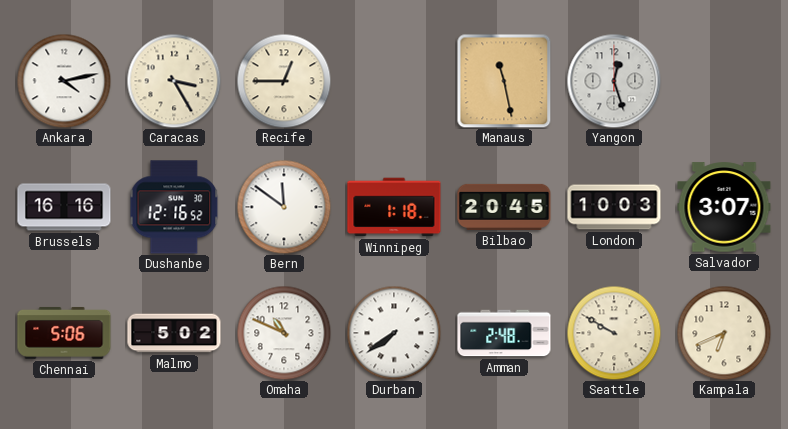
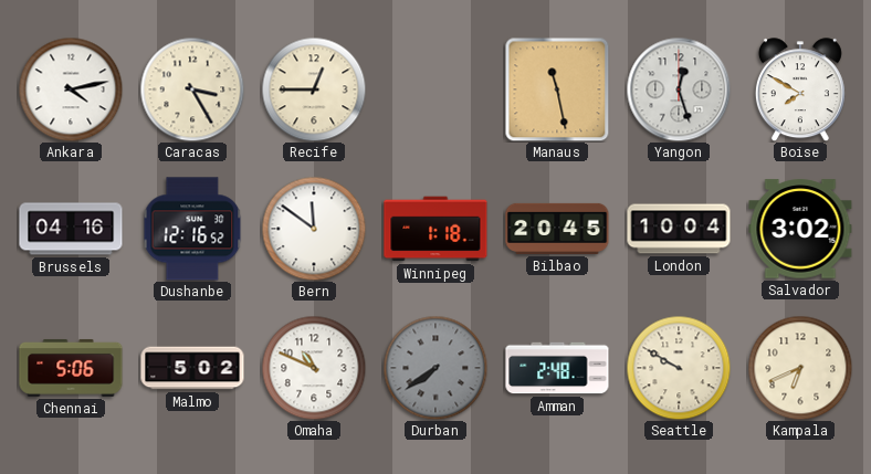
Boise: none -> 7:50
Brussels: 16:16 -> 04:16
London: 10:03 -> 10:04
Salvador: 3:07 -> 3:02
Durban dial: white -> grey
